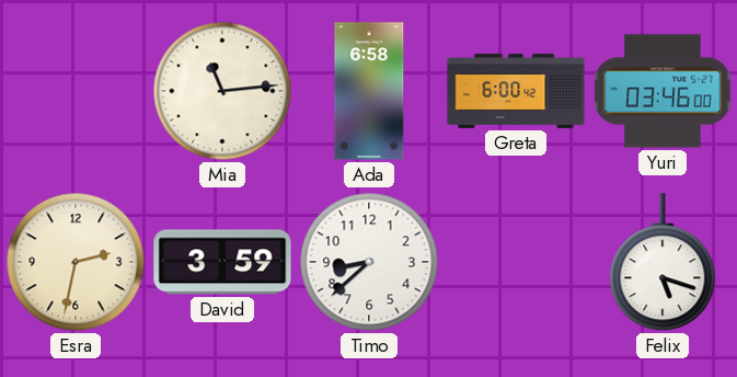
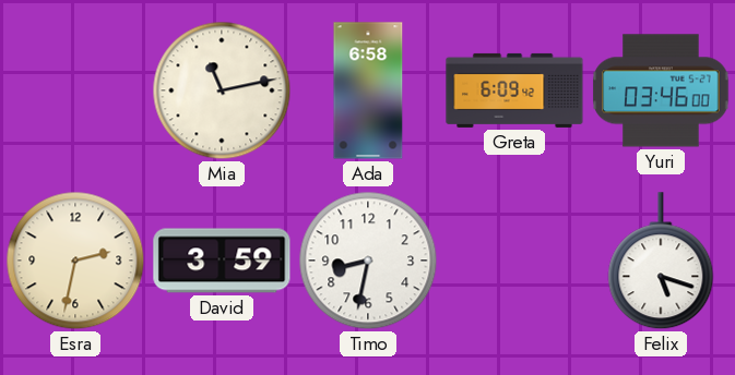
Mia: 11:14 -> 11:13
Greta: 6:00 -> 6:09
Timo: 8:38 -> 8:32
